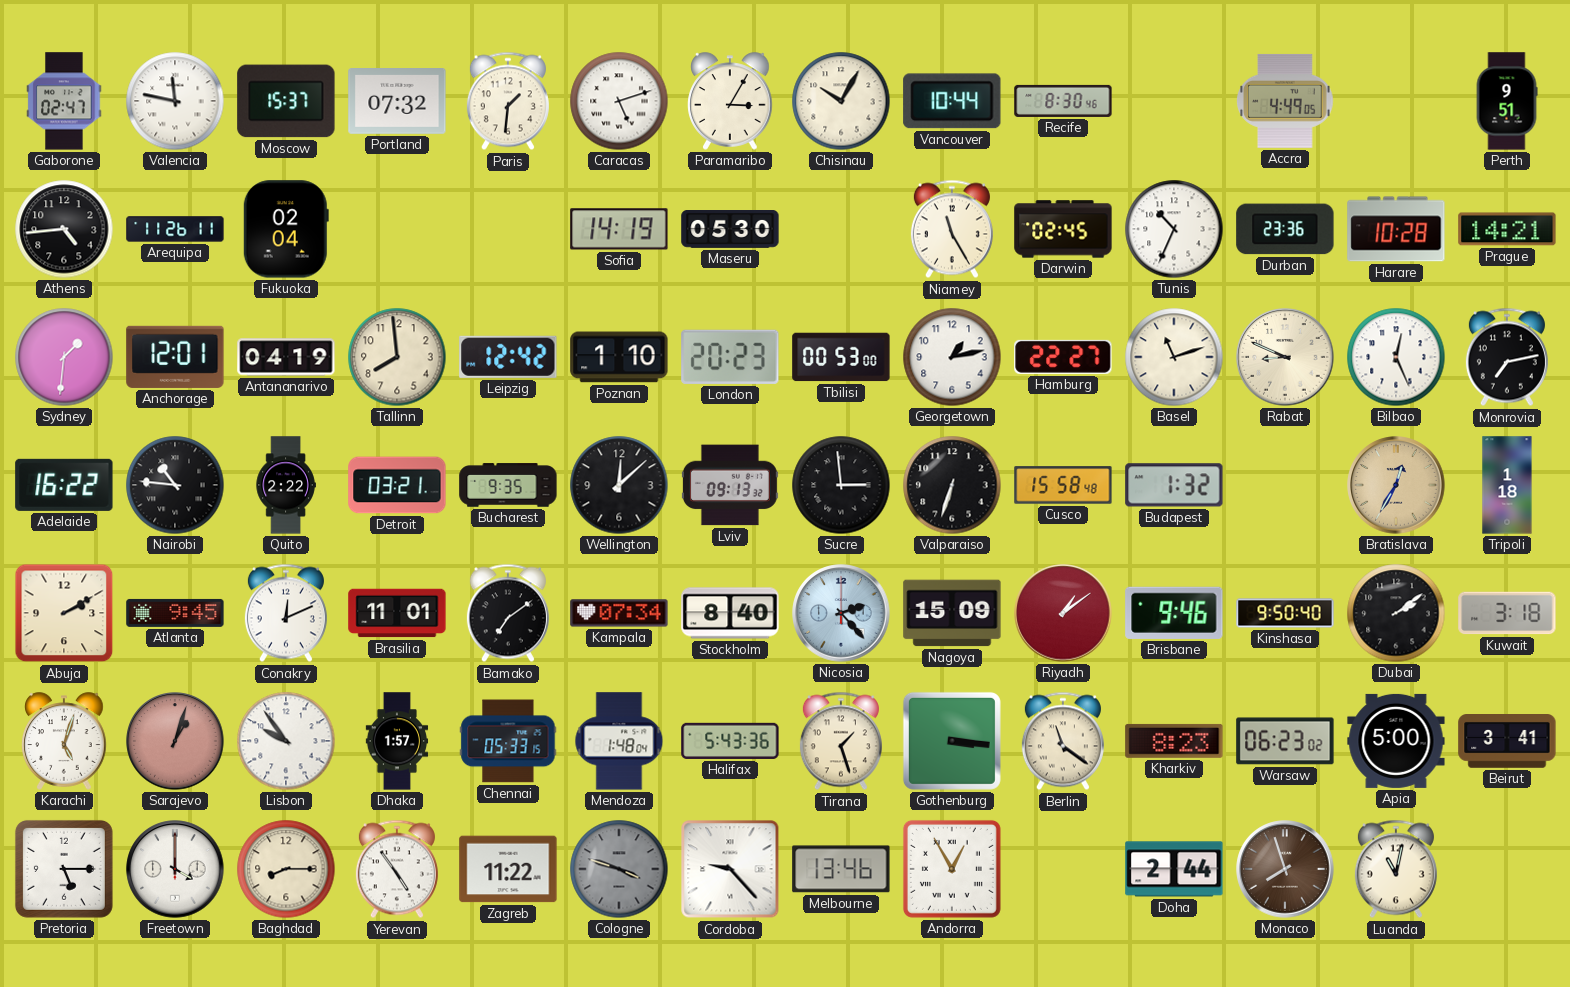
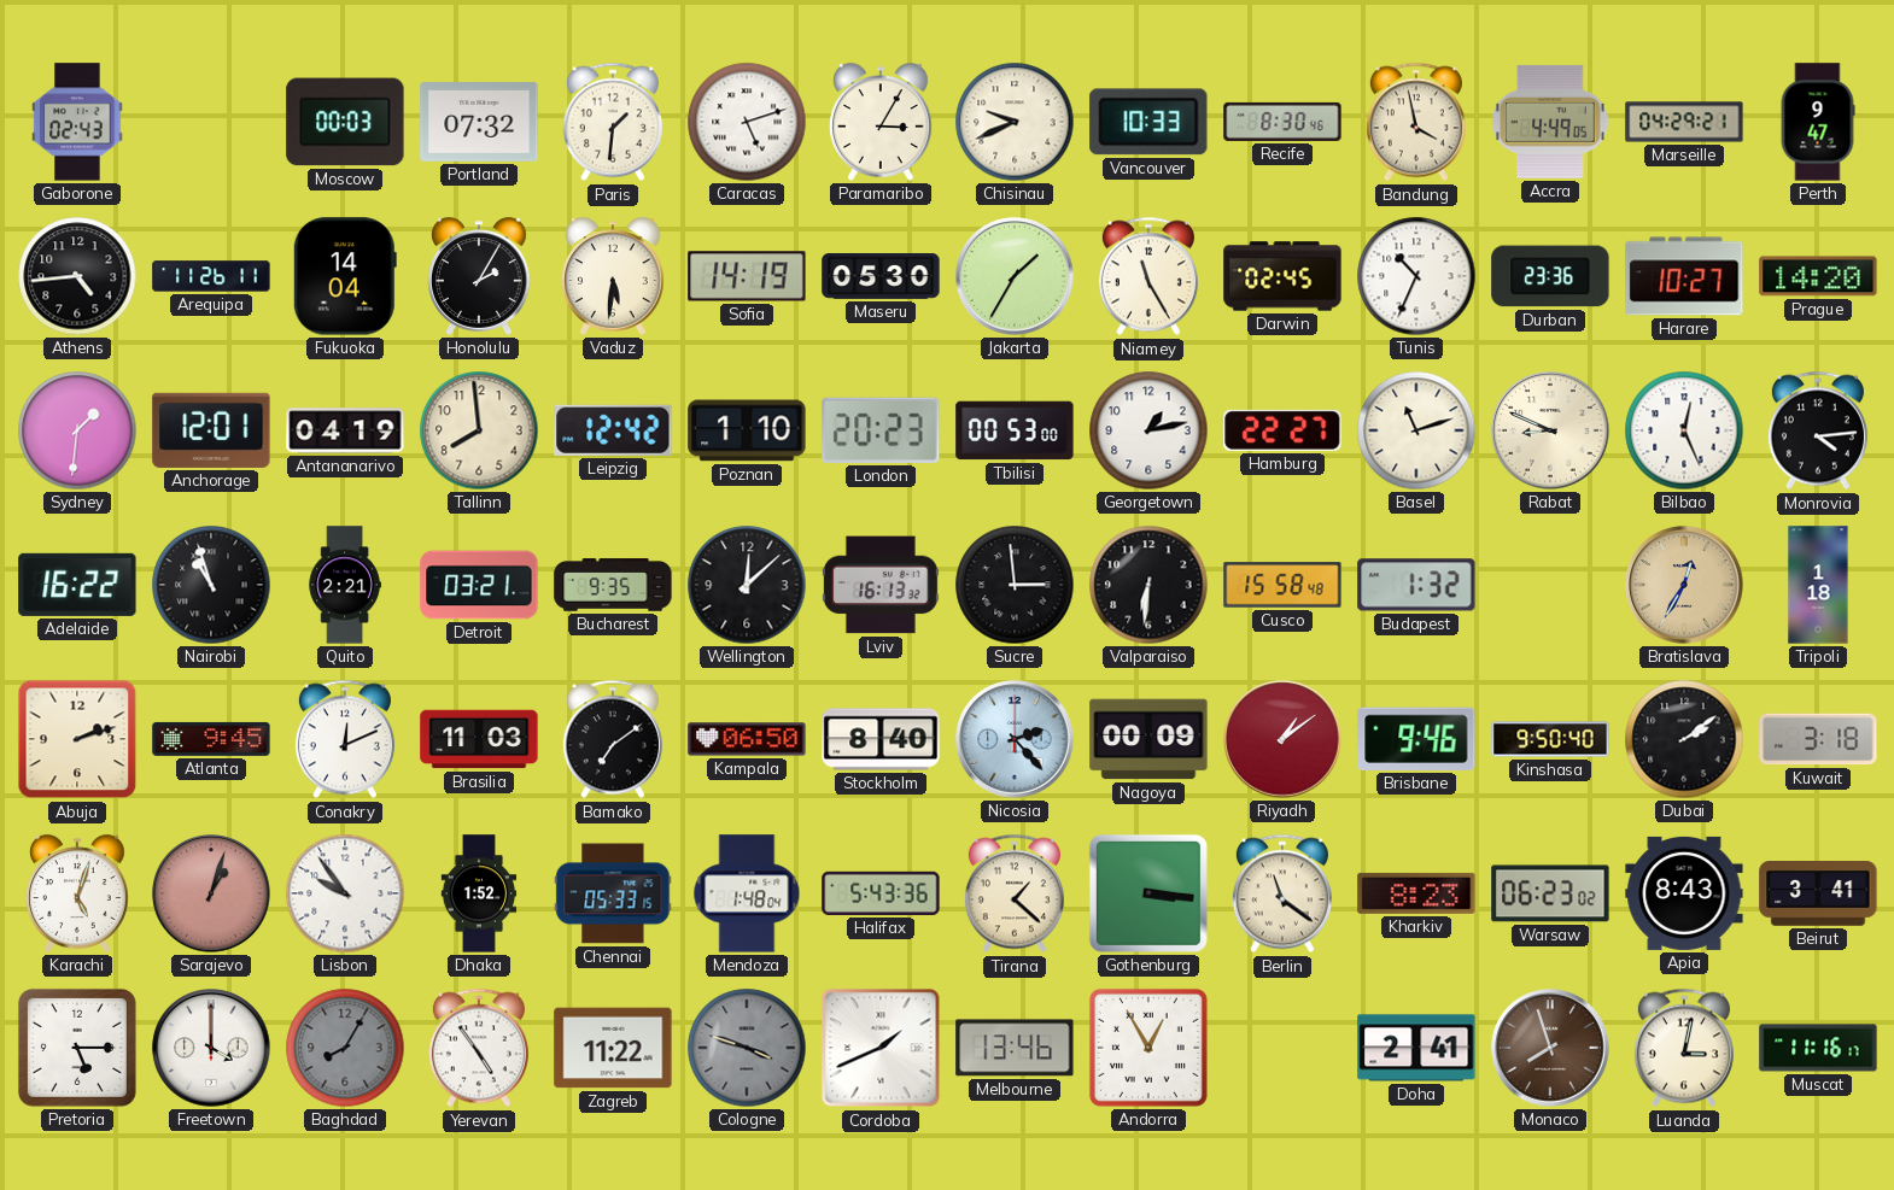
Gaborone: 02:47 -> 02:43
Valencia: 11:47 -> none
Moscow: 15:37 -> 00:03
Chisinau: 10:05 -> 9:41
Vancouver: 10:44 -> 10:33
Bandung: none -> 3:58
Marseille: none -> 04:29
Perth: 9:51 -> 9:47
Fukuoka: 02:04 -> 14:04
Honolulu: none -> 2:05
Vaduz: none -> 5:31
Jakarta: none -> 1:35
Harare: 10:28 -> 10:27
Prague: 14:21 -> 14:20
Monrovia: 7:13 -> 4:14
Nairobi: 10:46 -> 10:57
Quito: 2:22 -> 2:21
Lviv: 09:13 -> 16:13
Valparaiso: 6:33 -> 6:31
Abuja: 2:10 -> 2:12
Brasilia: 11:01 -> 11:03
Kampala: 07:34 -> 06:50
Nagoya: 15:09 -> 00:09
Dhaka: 1:57 -> 1:52
Tirana: 1:27 -> 1:22
Apia: 5:00 -> 8:43
Baghdad: 8:15 -> 8:05
Baghdad dial: cream -> grey
Cordoba: 9:23 -> 1:41
Doha: 2:44 -> 2:41
Luanda: 11:02 -> 3:02
Muscat: none -> 11:16
